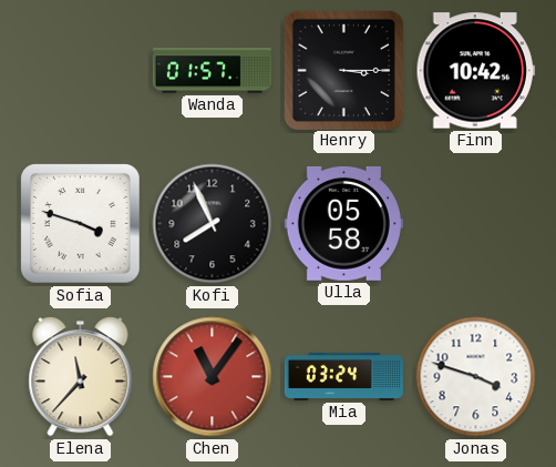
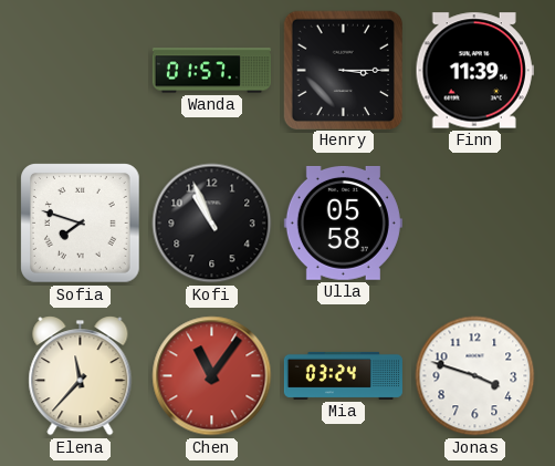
Finn: 10:42 -> 11:39
Sofia: 3:48 -> 7:48
Kofi: 7:56 -> 10:56
